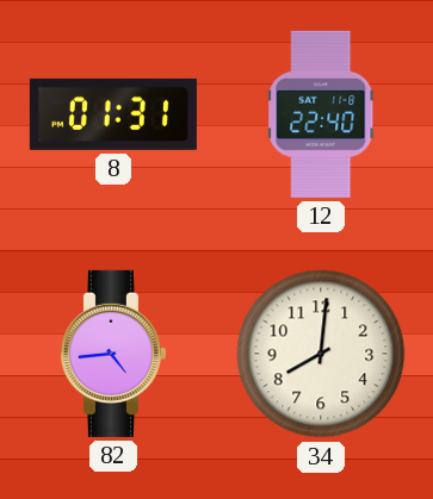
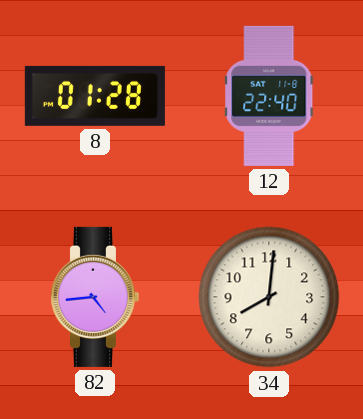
8: 01:31 -> 01:28
